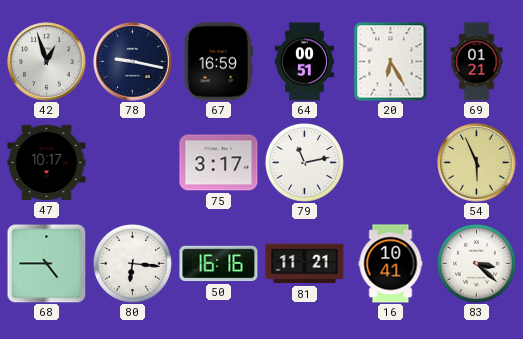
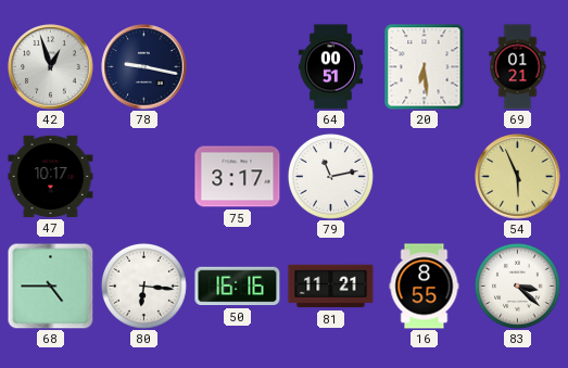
67: 16:59 -> none
20: 6:25 -> 6:29
16: 10:41 -> 8:55
